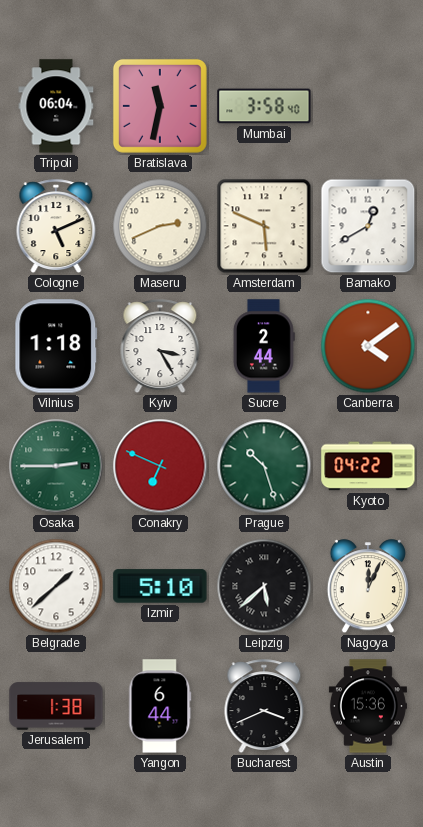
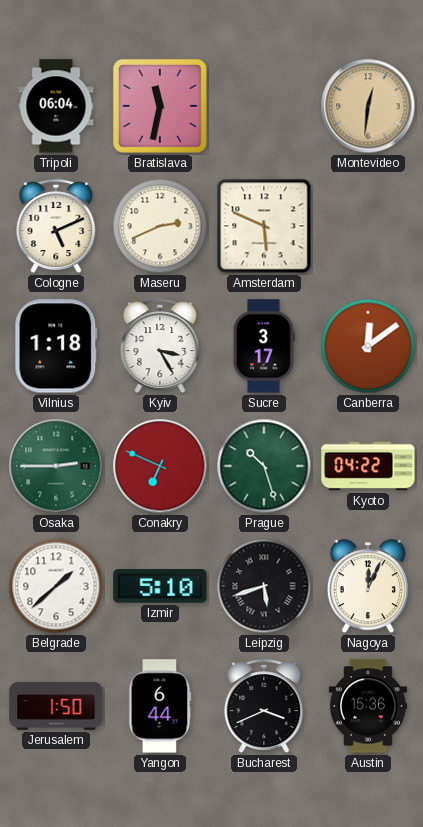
Mumbai: 3:58 -> none
Montevideo: none -> 12:31
Bamako: 12:40 -> none
Sucre: 2:44 -> 3:17
Canberra: 4:09 -> 12:09
Leipzig: 5:38 -> 5:42
Jerusalem: 1:38 -> 1:50
